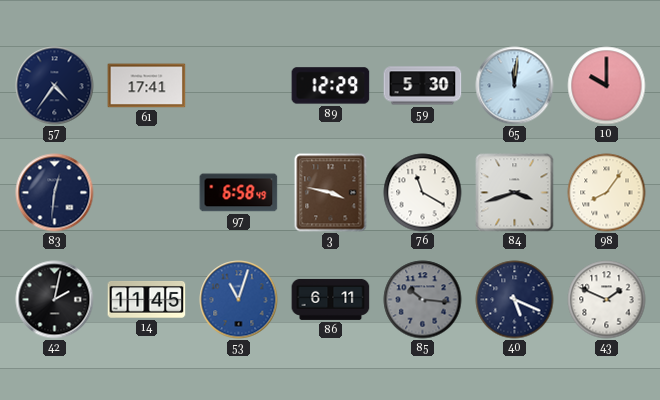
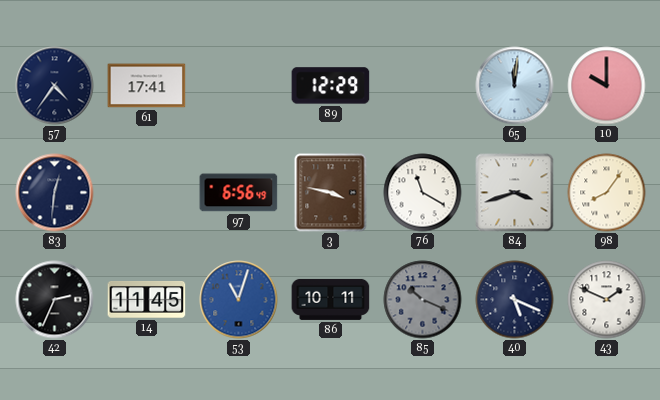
59: 5:30 -> none
97: 6:58 -> 6:56
42: 2:02 -> 2:34
86: 6:11 -> 10:11
85: 10:16 -> 10:19
